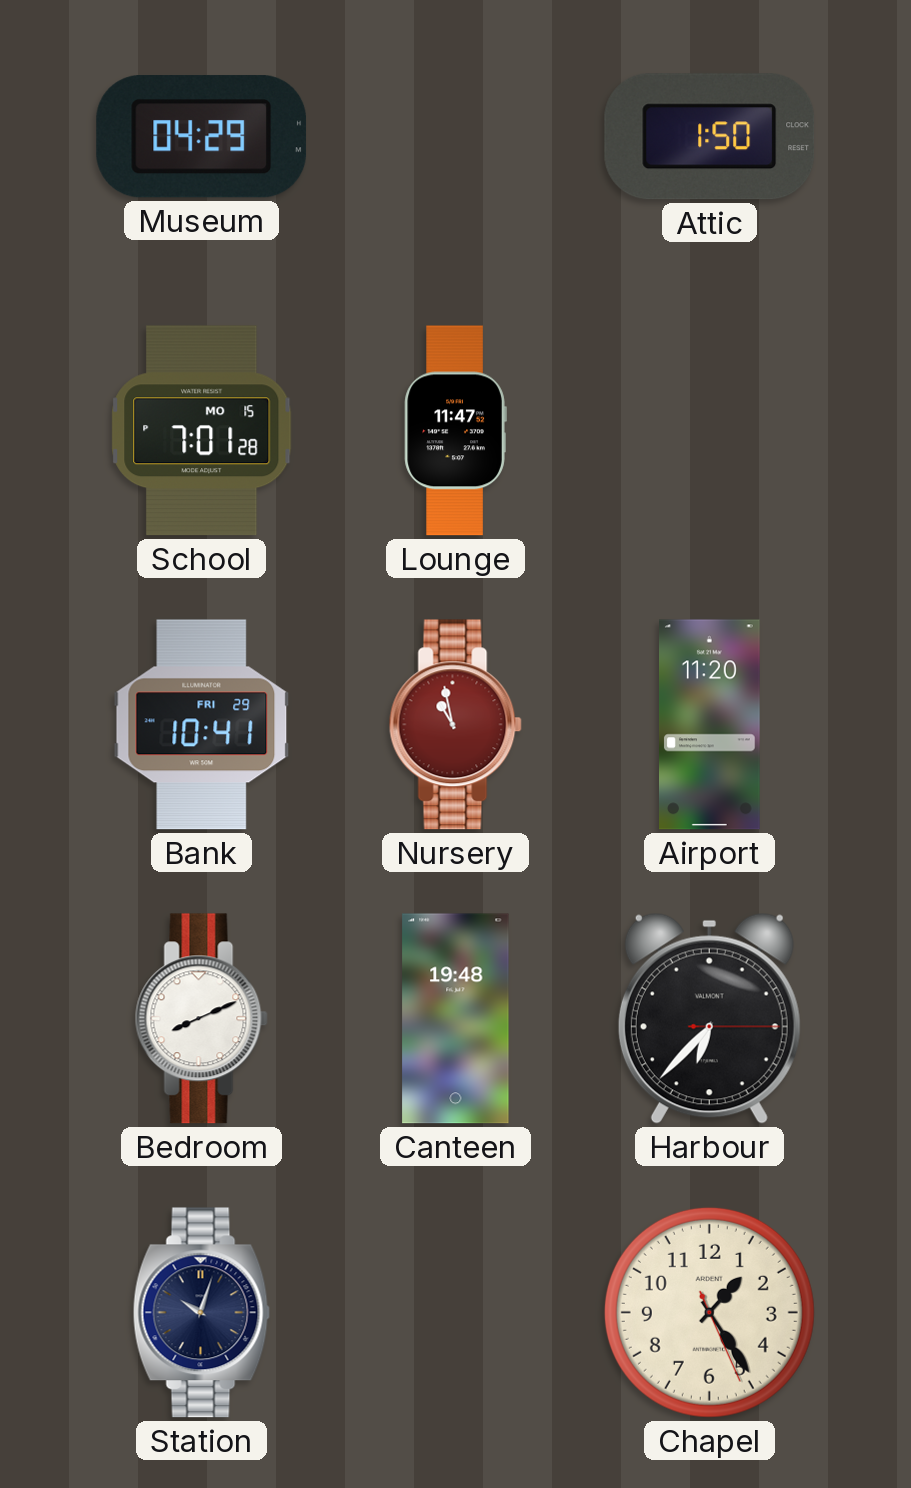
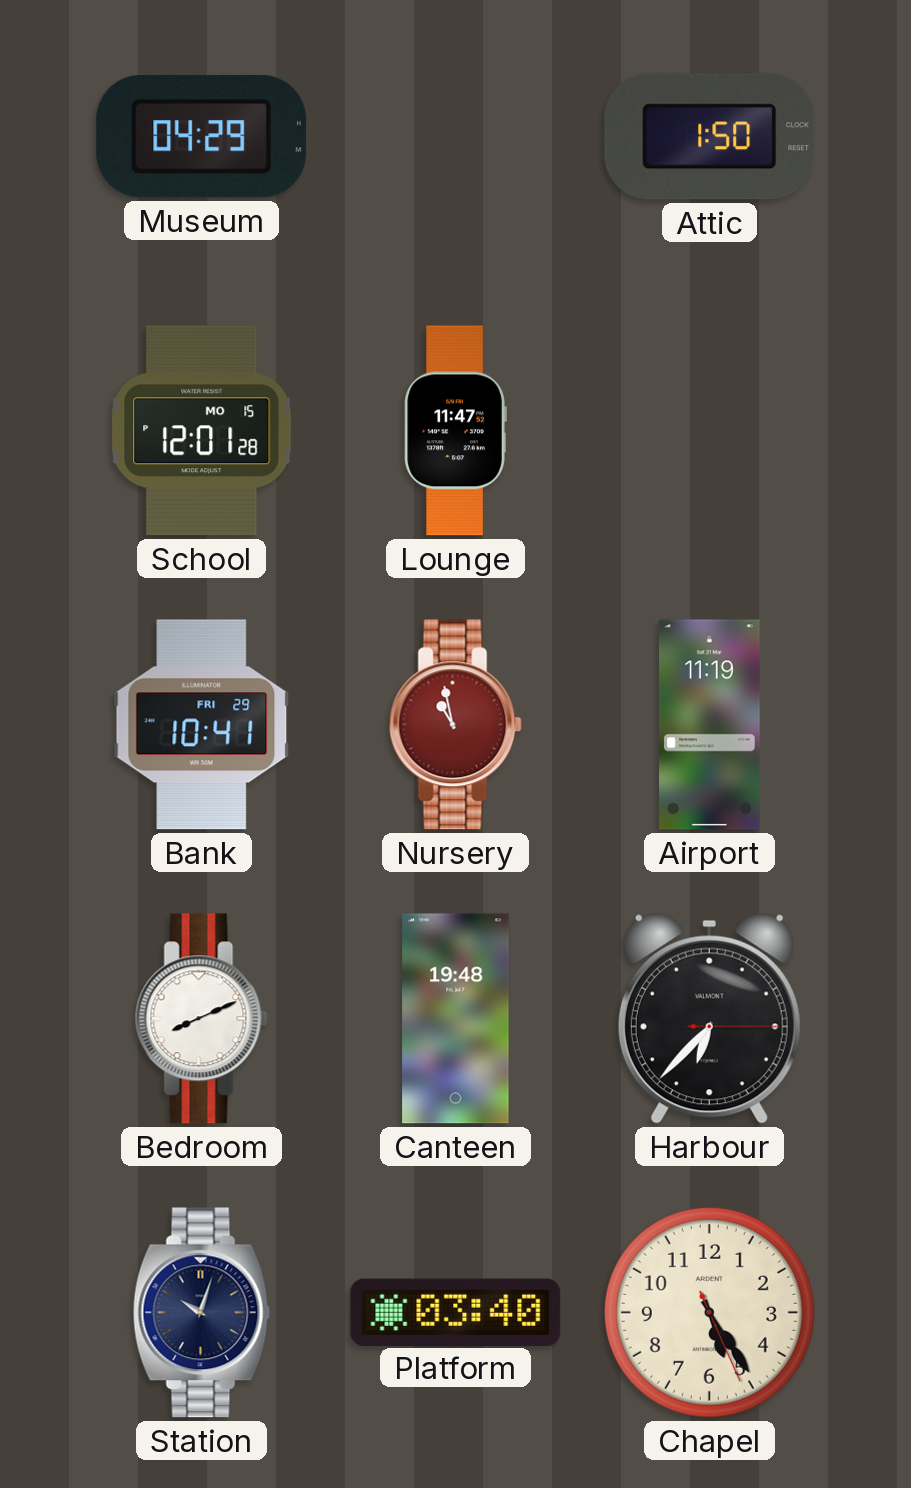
School: 7:01 -> 12:01
Airport: 11:20 -> 11:19
Platform: none -> 03:40
Chapel: 1:24 -> 5:24
